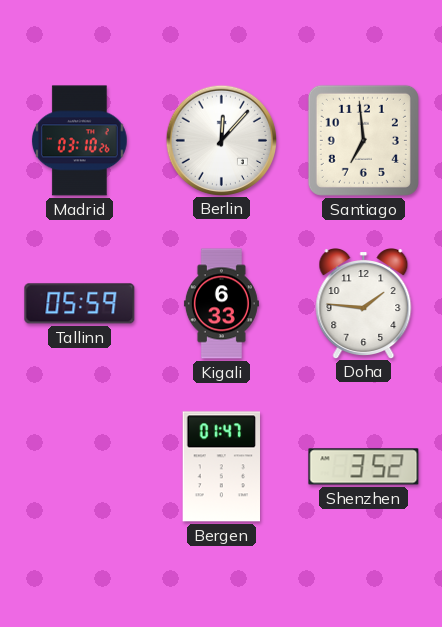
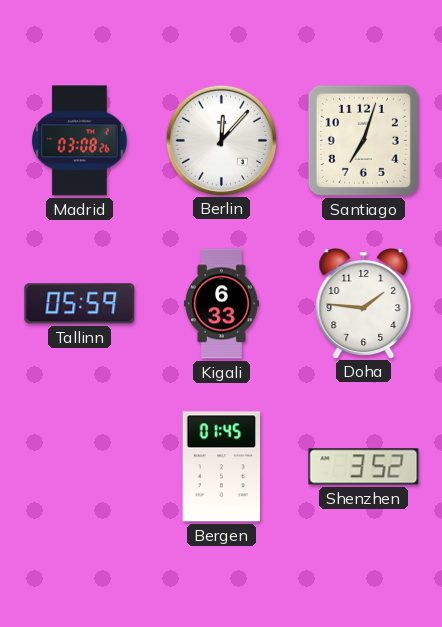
Madrid: 03:10 -> 03:08
Santiago: 6:59 -> 7:03
Bergen: 01:47 -> 01:45
